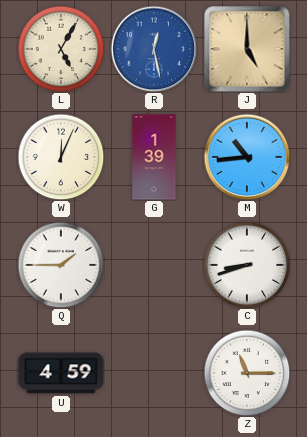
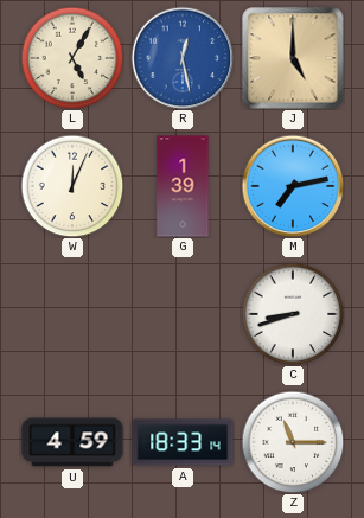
M: 10:44 -> 7:13
Q: 1:45 -> none
A: none -> 18:33
